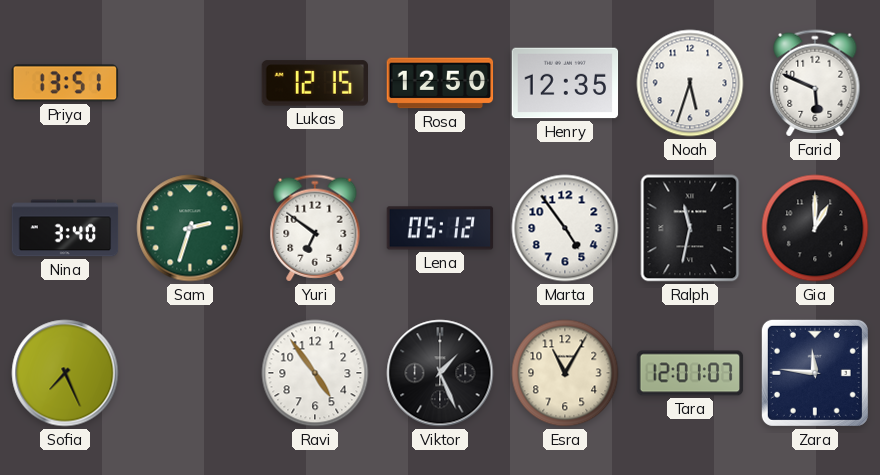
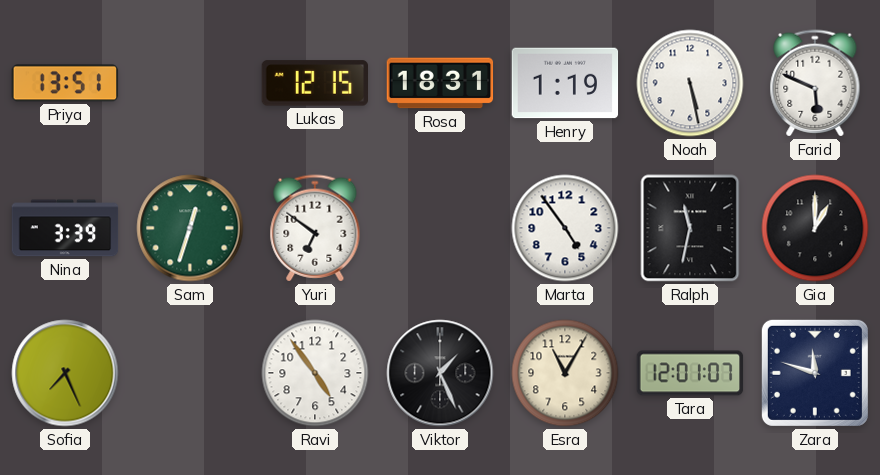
Rosa: 12:50 -> 18:31
Henry: 12:35 -> 1:19
Noah: 5:33 -> 5:28
Nina: 3:40 -> 3:39
Sam: 2:33 -> 12:33
Lena: 05:12 -> none
Zara: 11:46 -> 11:48
